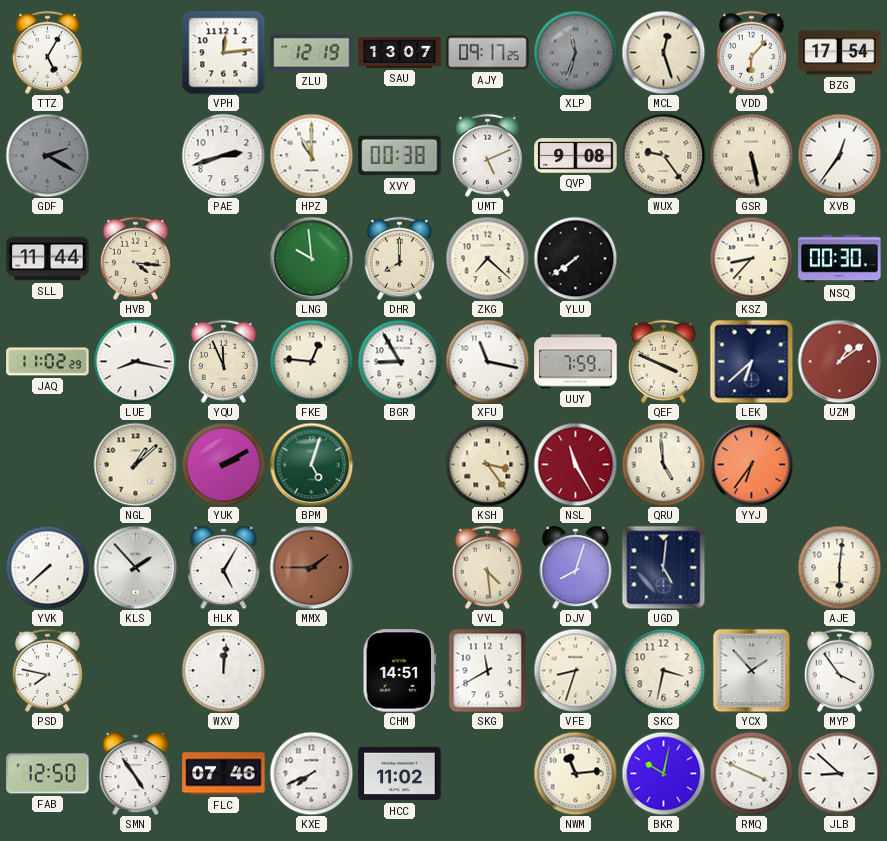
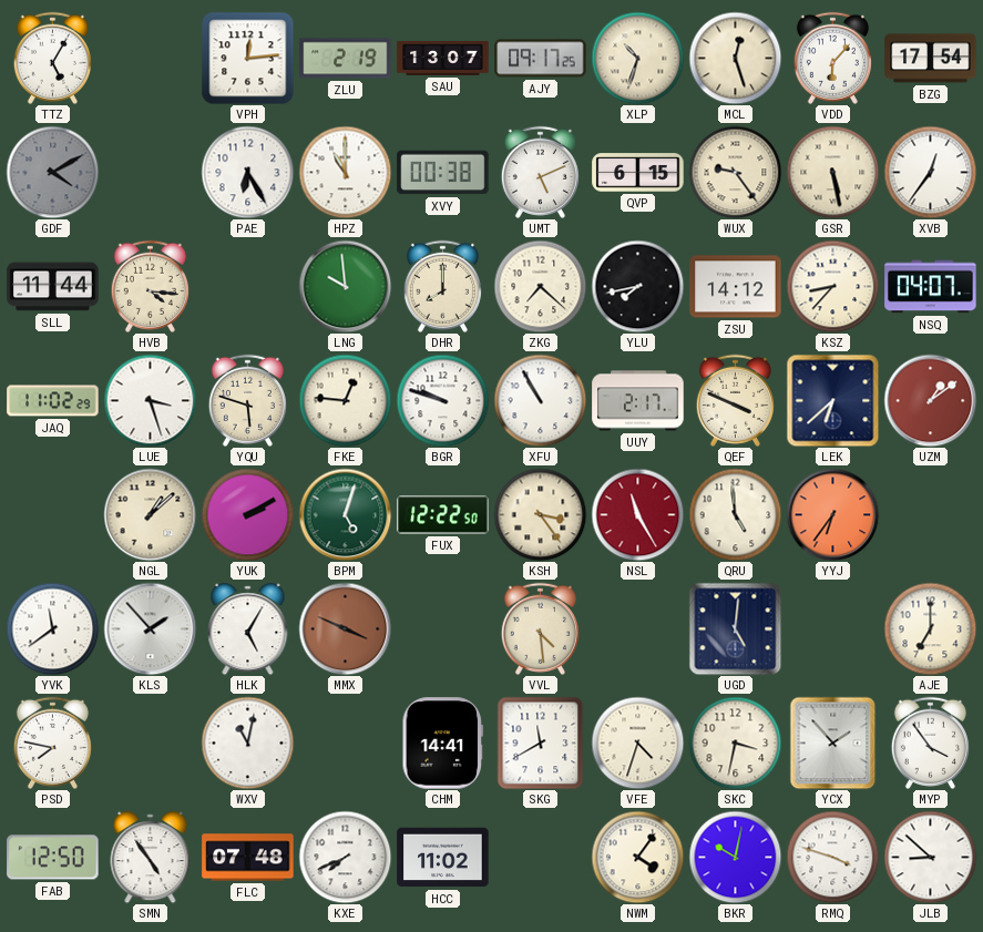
ZLU: 12:19 -> 2:19
XLP: 11:33 -> 10:33
XLP dial: grey -> cream
GDF: 2:20 -> 4:10
PAE: 2:42 -> 6:25
QVP: 9:08 -> 6:15
YLU: 7:39 -> 7:43
ZSU: none -> 14:12
NSQ: 00:30 -> 04:07
LUE: 8:17 -> 3:27
YQU: 11:56 -> 5:48
BGR: 8:55 -> 9:48
XFU: 11:17 -> 10:55
UUY: 7:59 -> 2:17
FUX: none -> 12:22
YVK: 7:38 -> 11:39
MMX: 1:45 -> 3:49
DJV: 8:03 -> none
AJE: 6:01 -> 7:00
WXV: 12:01 -> 11:02
CHM: 14:51 -> 14:41
VFE: 8:33 -> 4:33
FLC: 07:46 -> 07:48
NWM: 11:14 -> 4:06
RMQ: 3:49 -> 3:48
